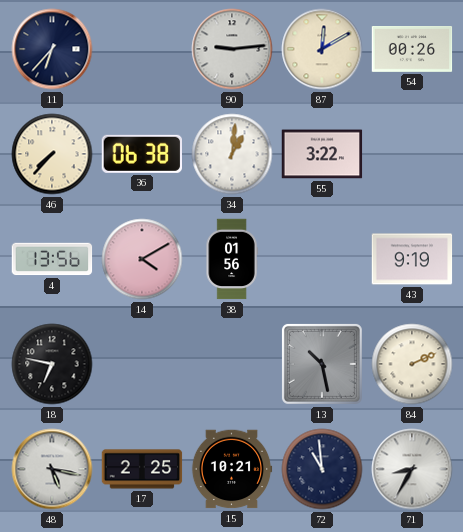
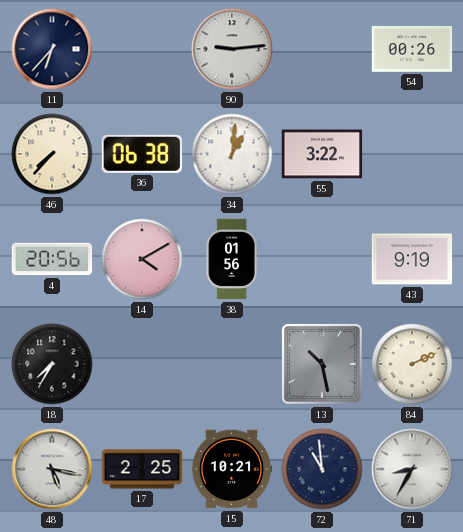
87: 12:10 -> none
4: 13:56 -> 20:56
18: 6:47 -> 7:35
